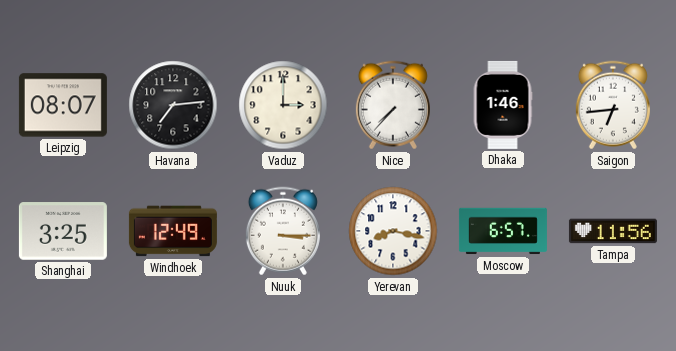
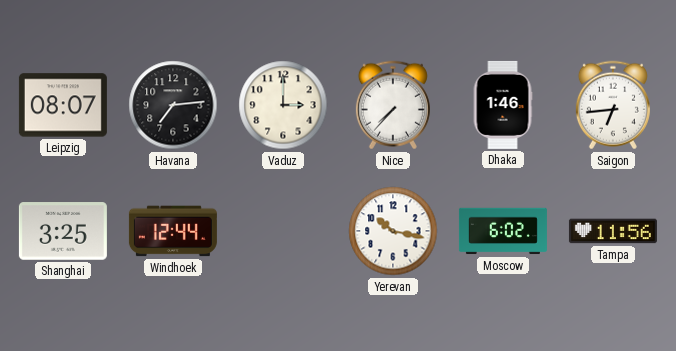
Windhoek: 12:49 -> 12:44
Nuuk: 3:15 -> none
Yerevan: 8:17 -> 10:17
Moscow: 6:57 -> 6:02
